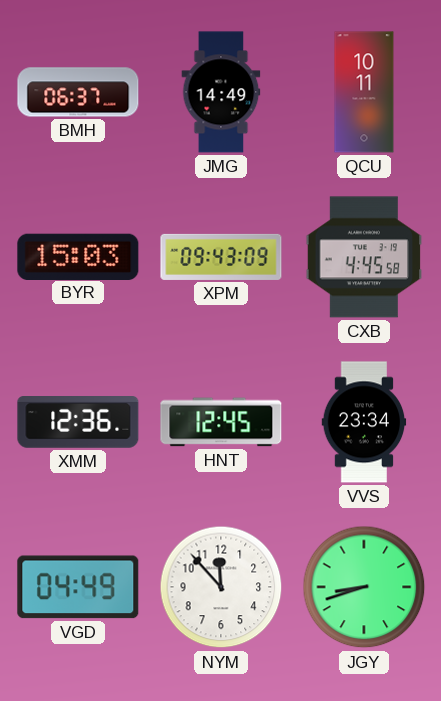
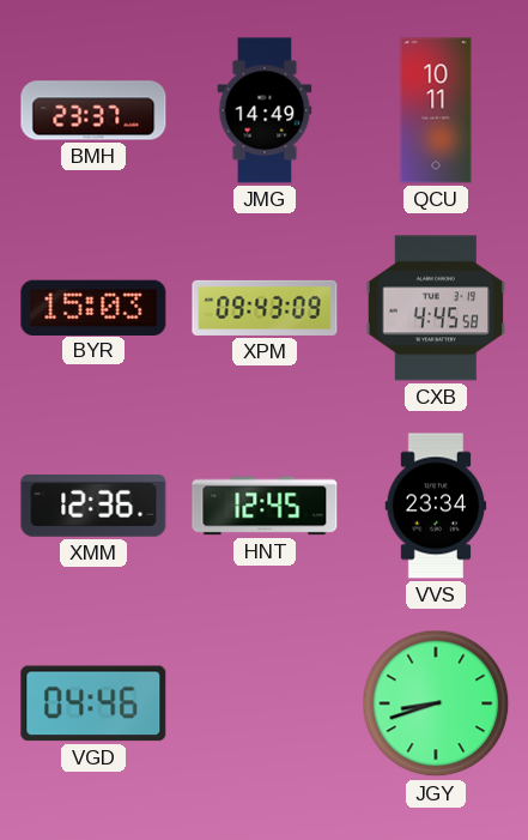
BMH: 06:37 -> 23:37
VGD: 04:49 -> 04:46
NYM: 11:53 -> none
